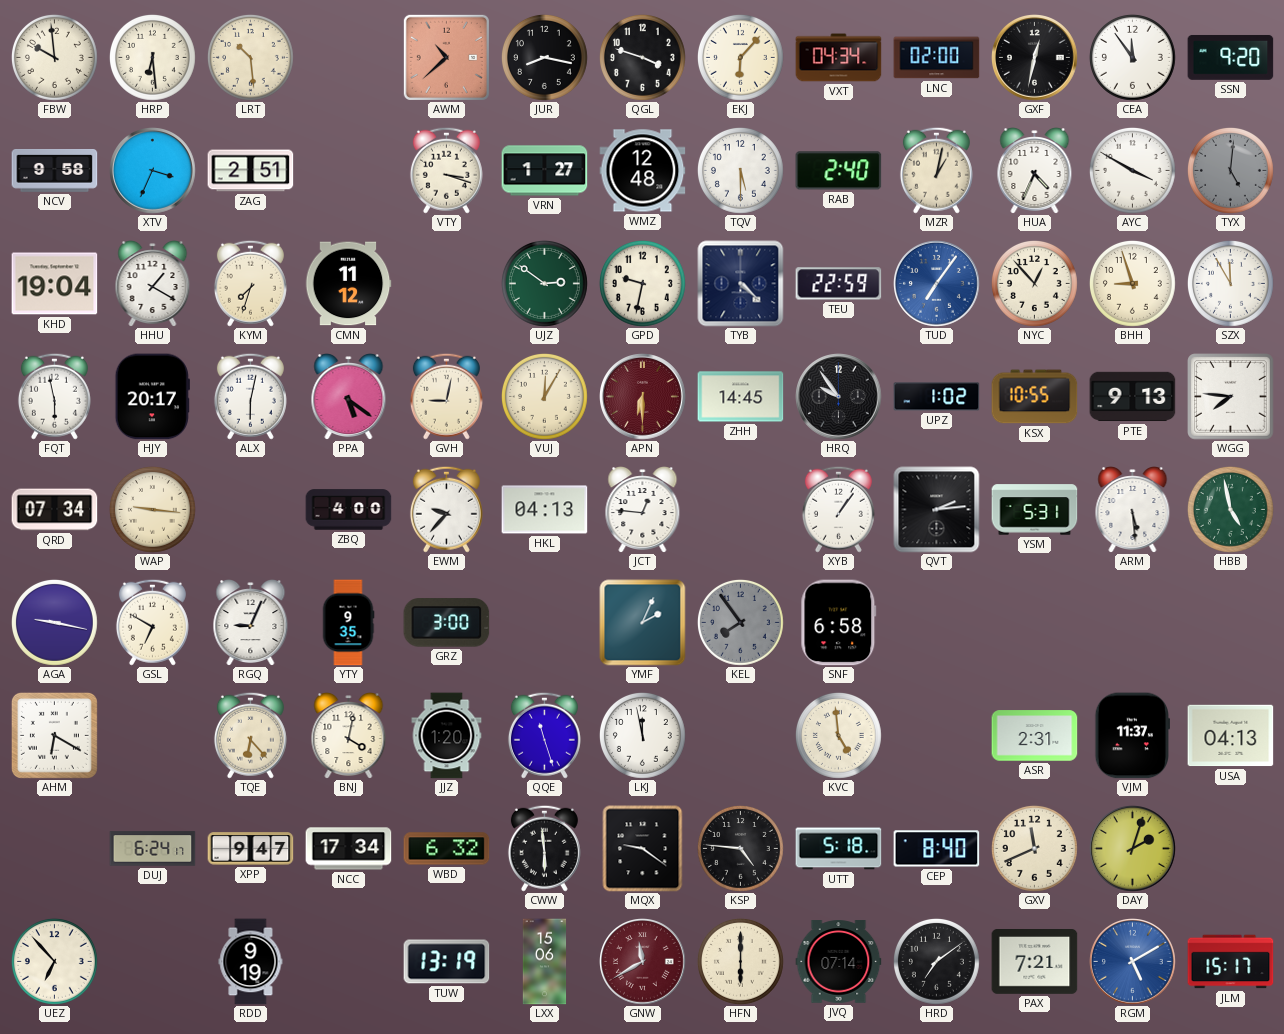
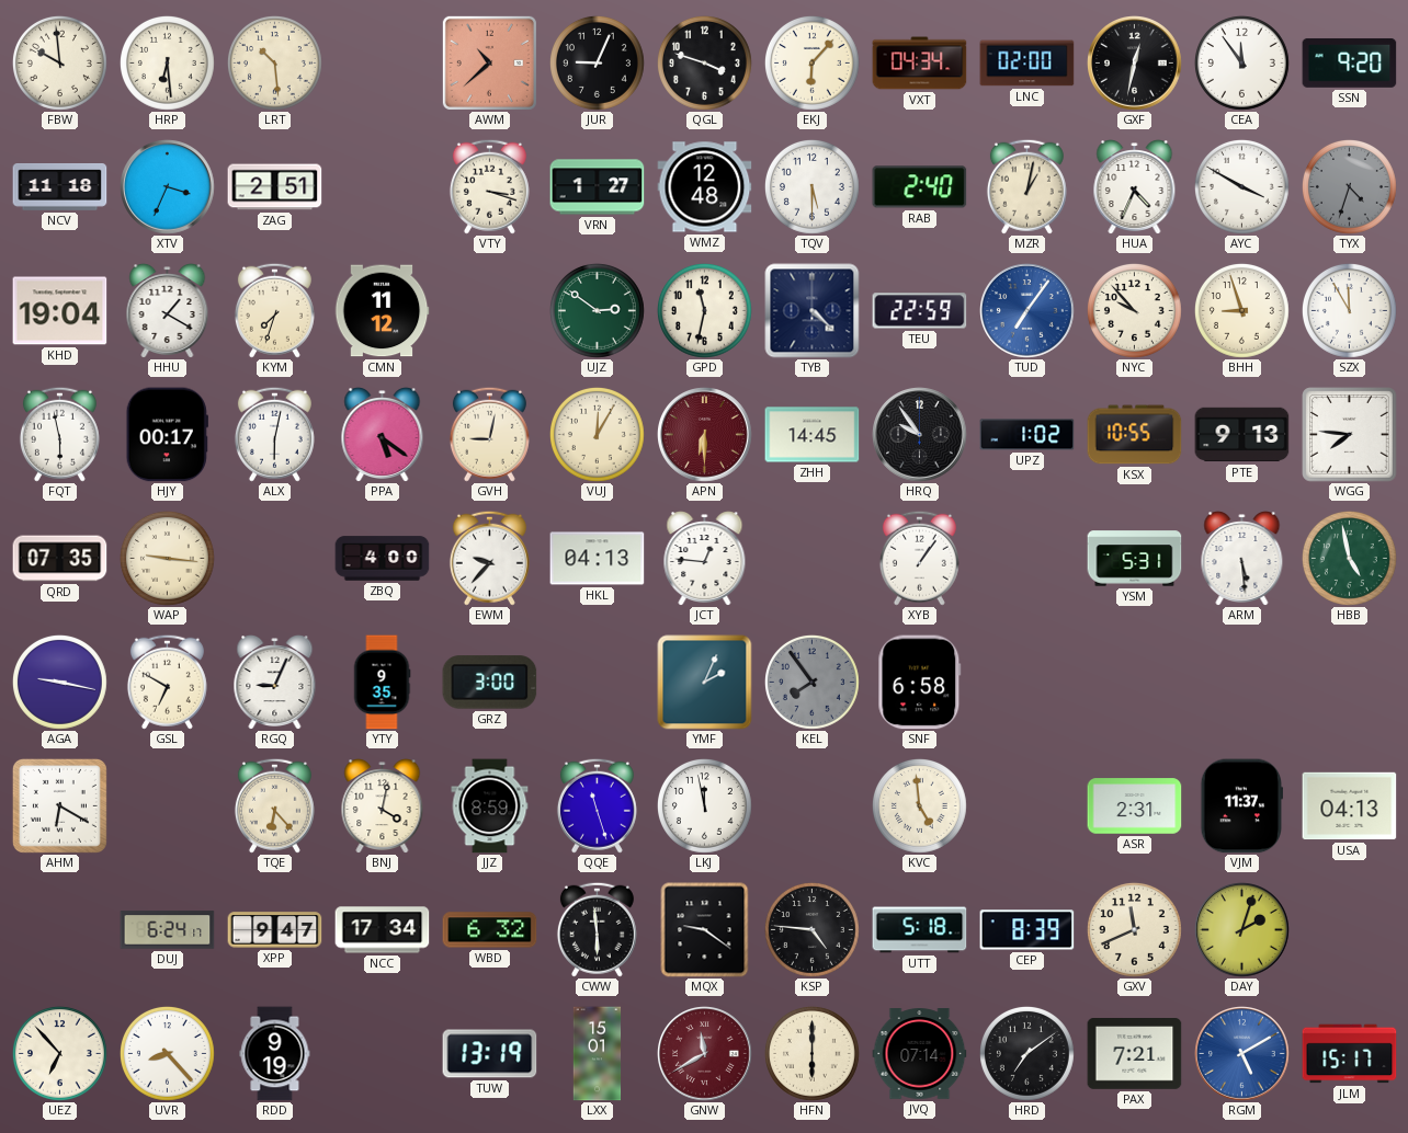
JUR: 8:17 -> 9:04
NCV: 9:58 -> 11:18
TYX: 5:01 -> 4:33
GPD: 9:32 -> 11:32
NYC: 12:53 -> 9:53
HJY: 20:17 -> 00:17
QRD: 07:34 -> 07:35
QVT: 2:14 -> none
JJZ: 1:20 -> 8:59
CEP: 8:40 -> 8:39
UVR: none -> 8:23
LXX: 15:06 -> 15:01
